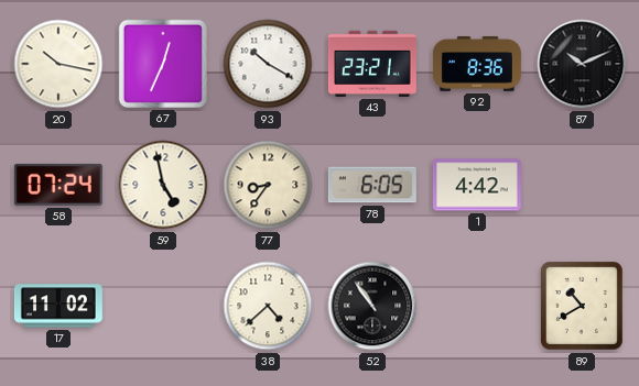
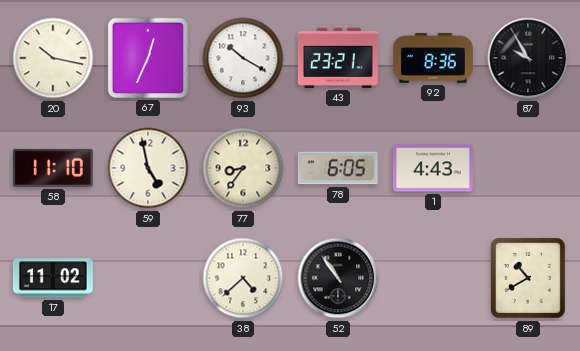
87: 10:11 -> 9:55
58: 07:24 -> 11:10
1: 4:42 -> 4:43
